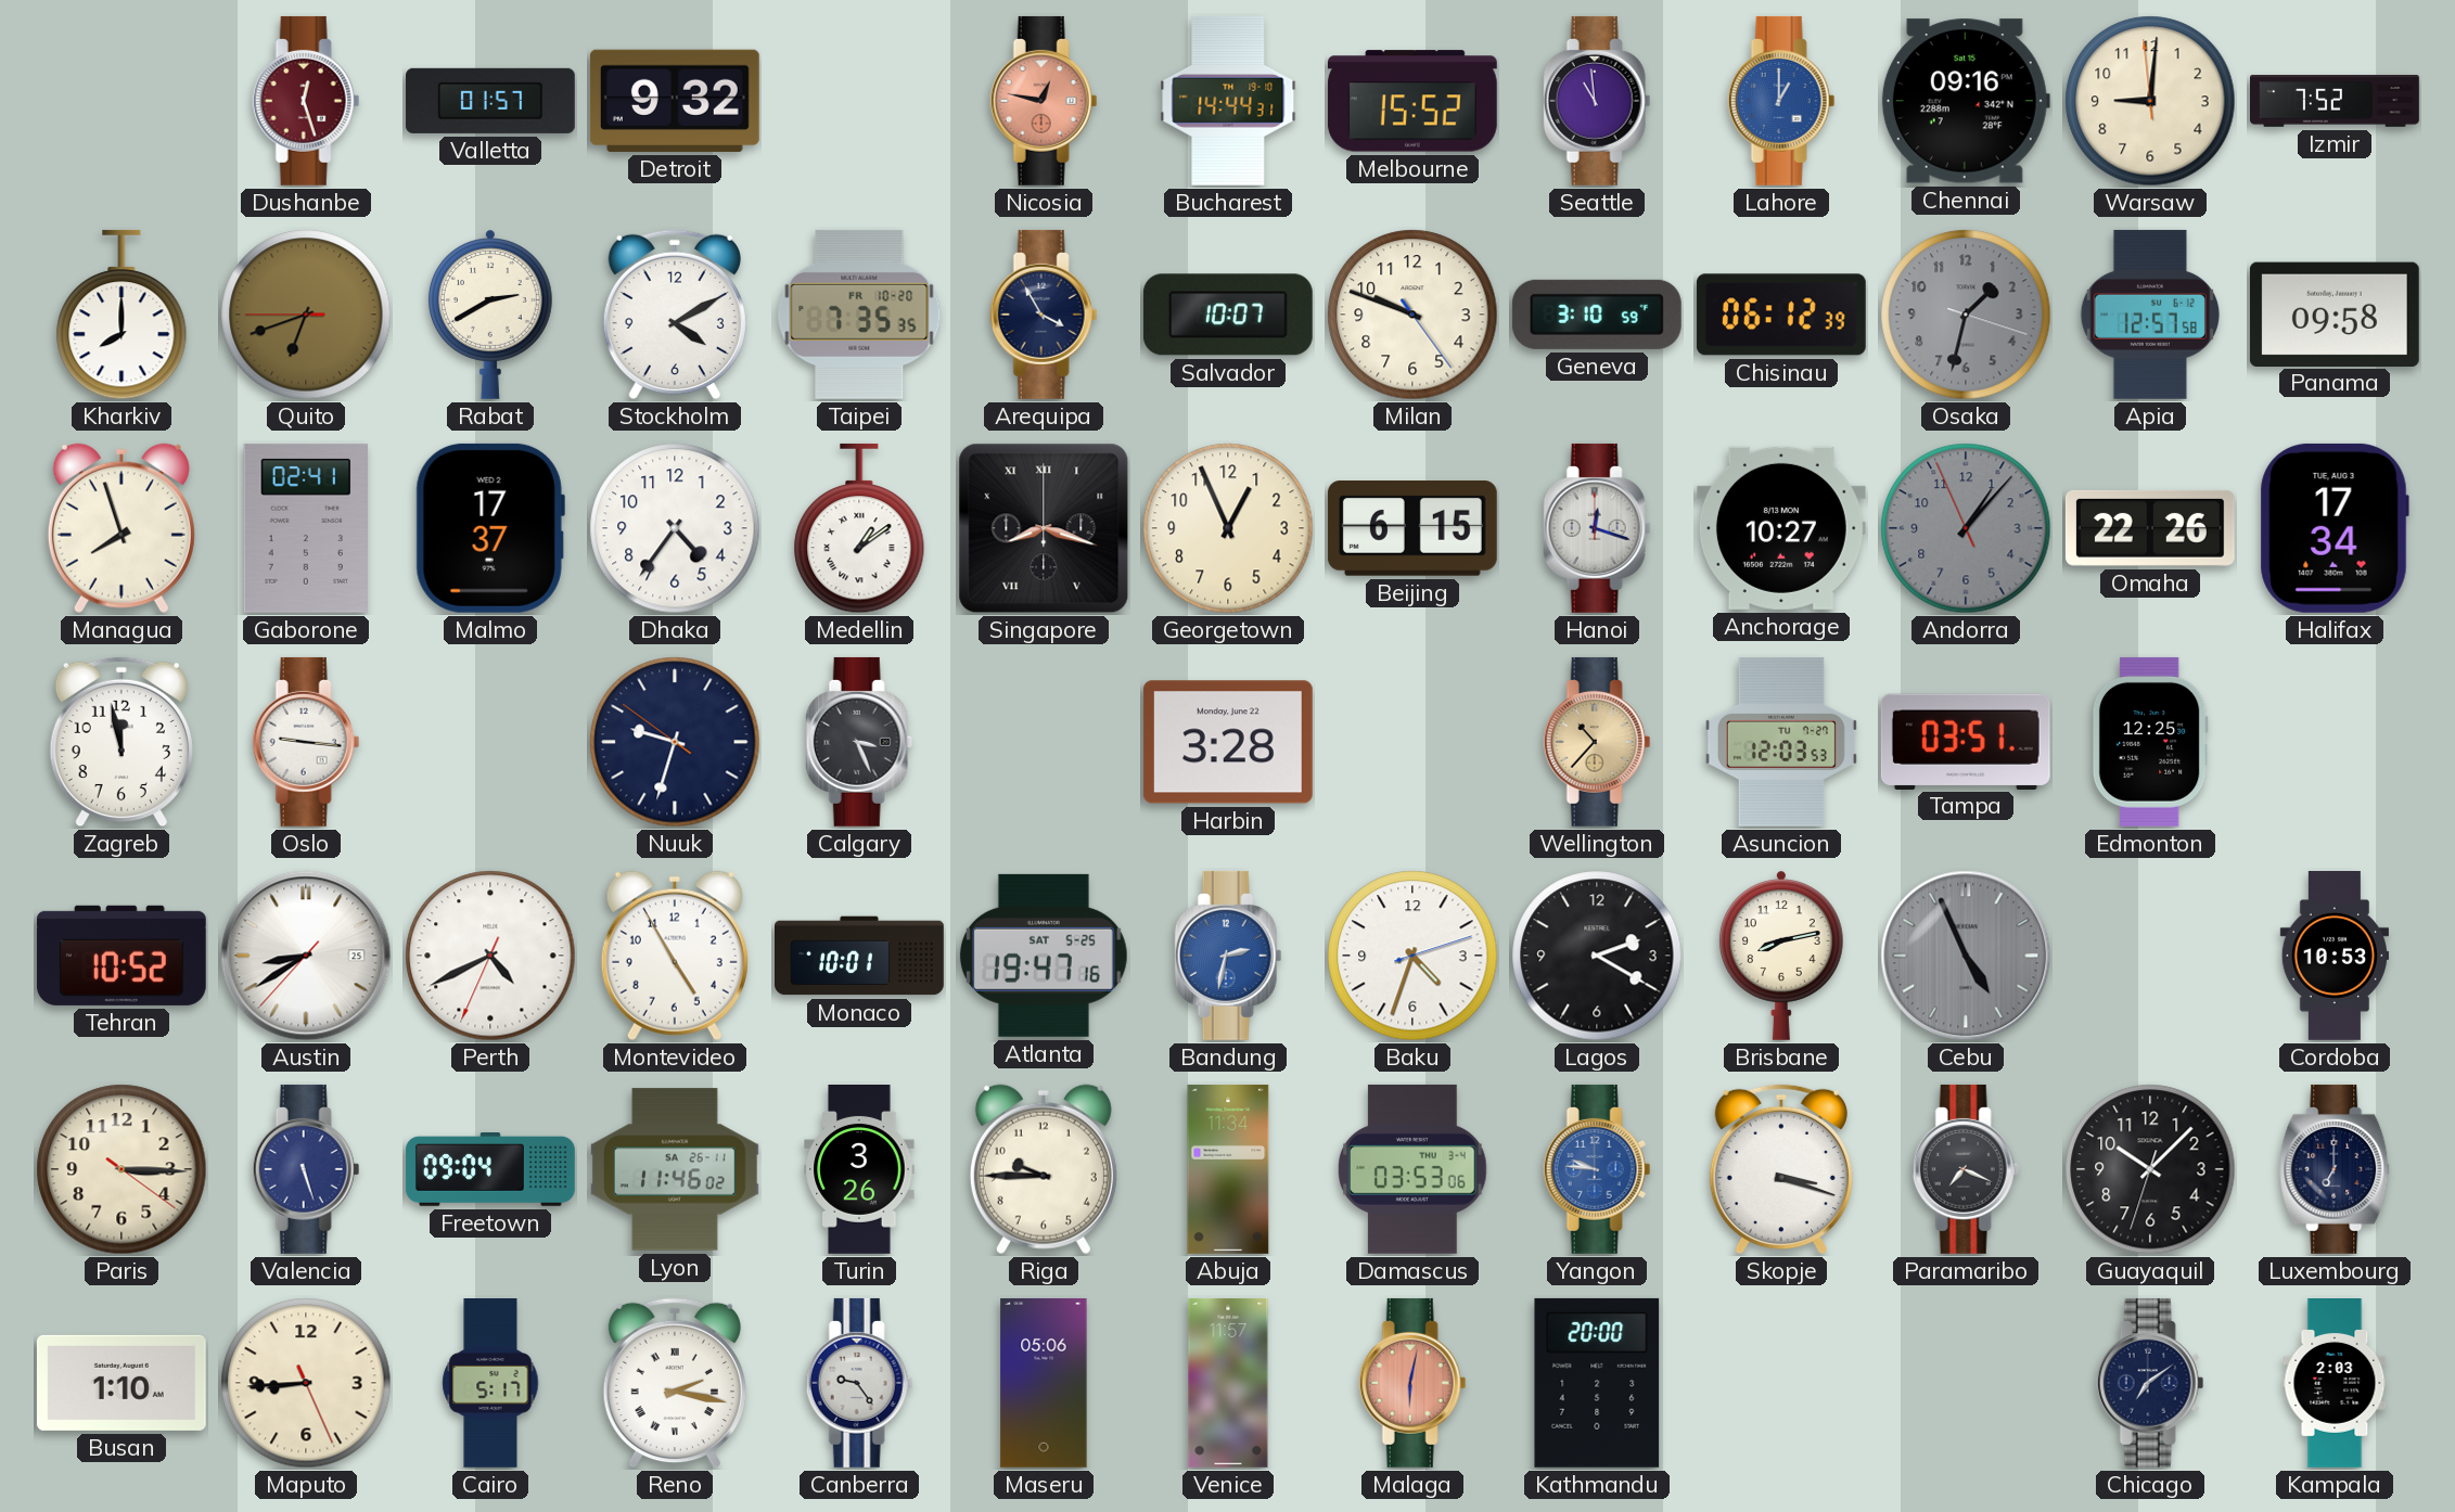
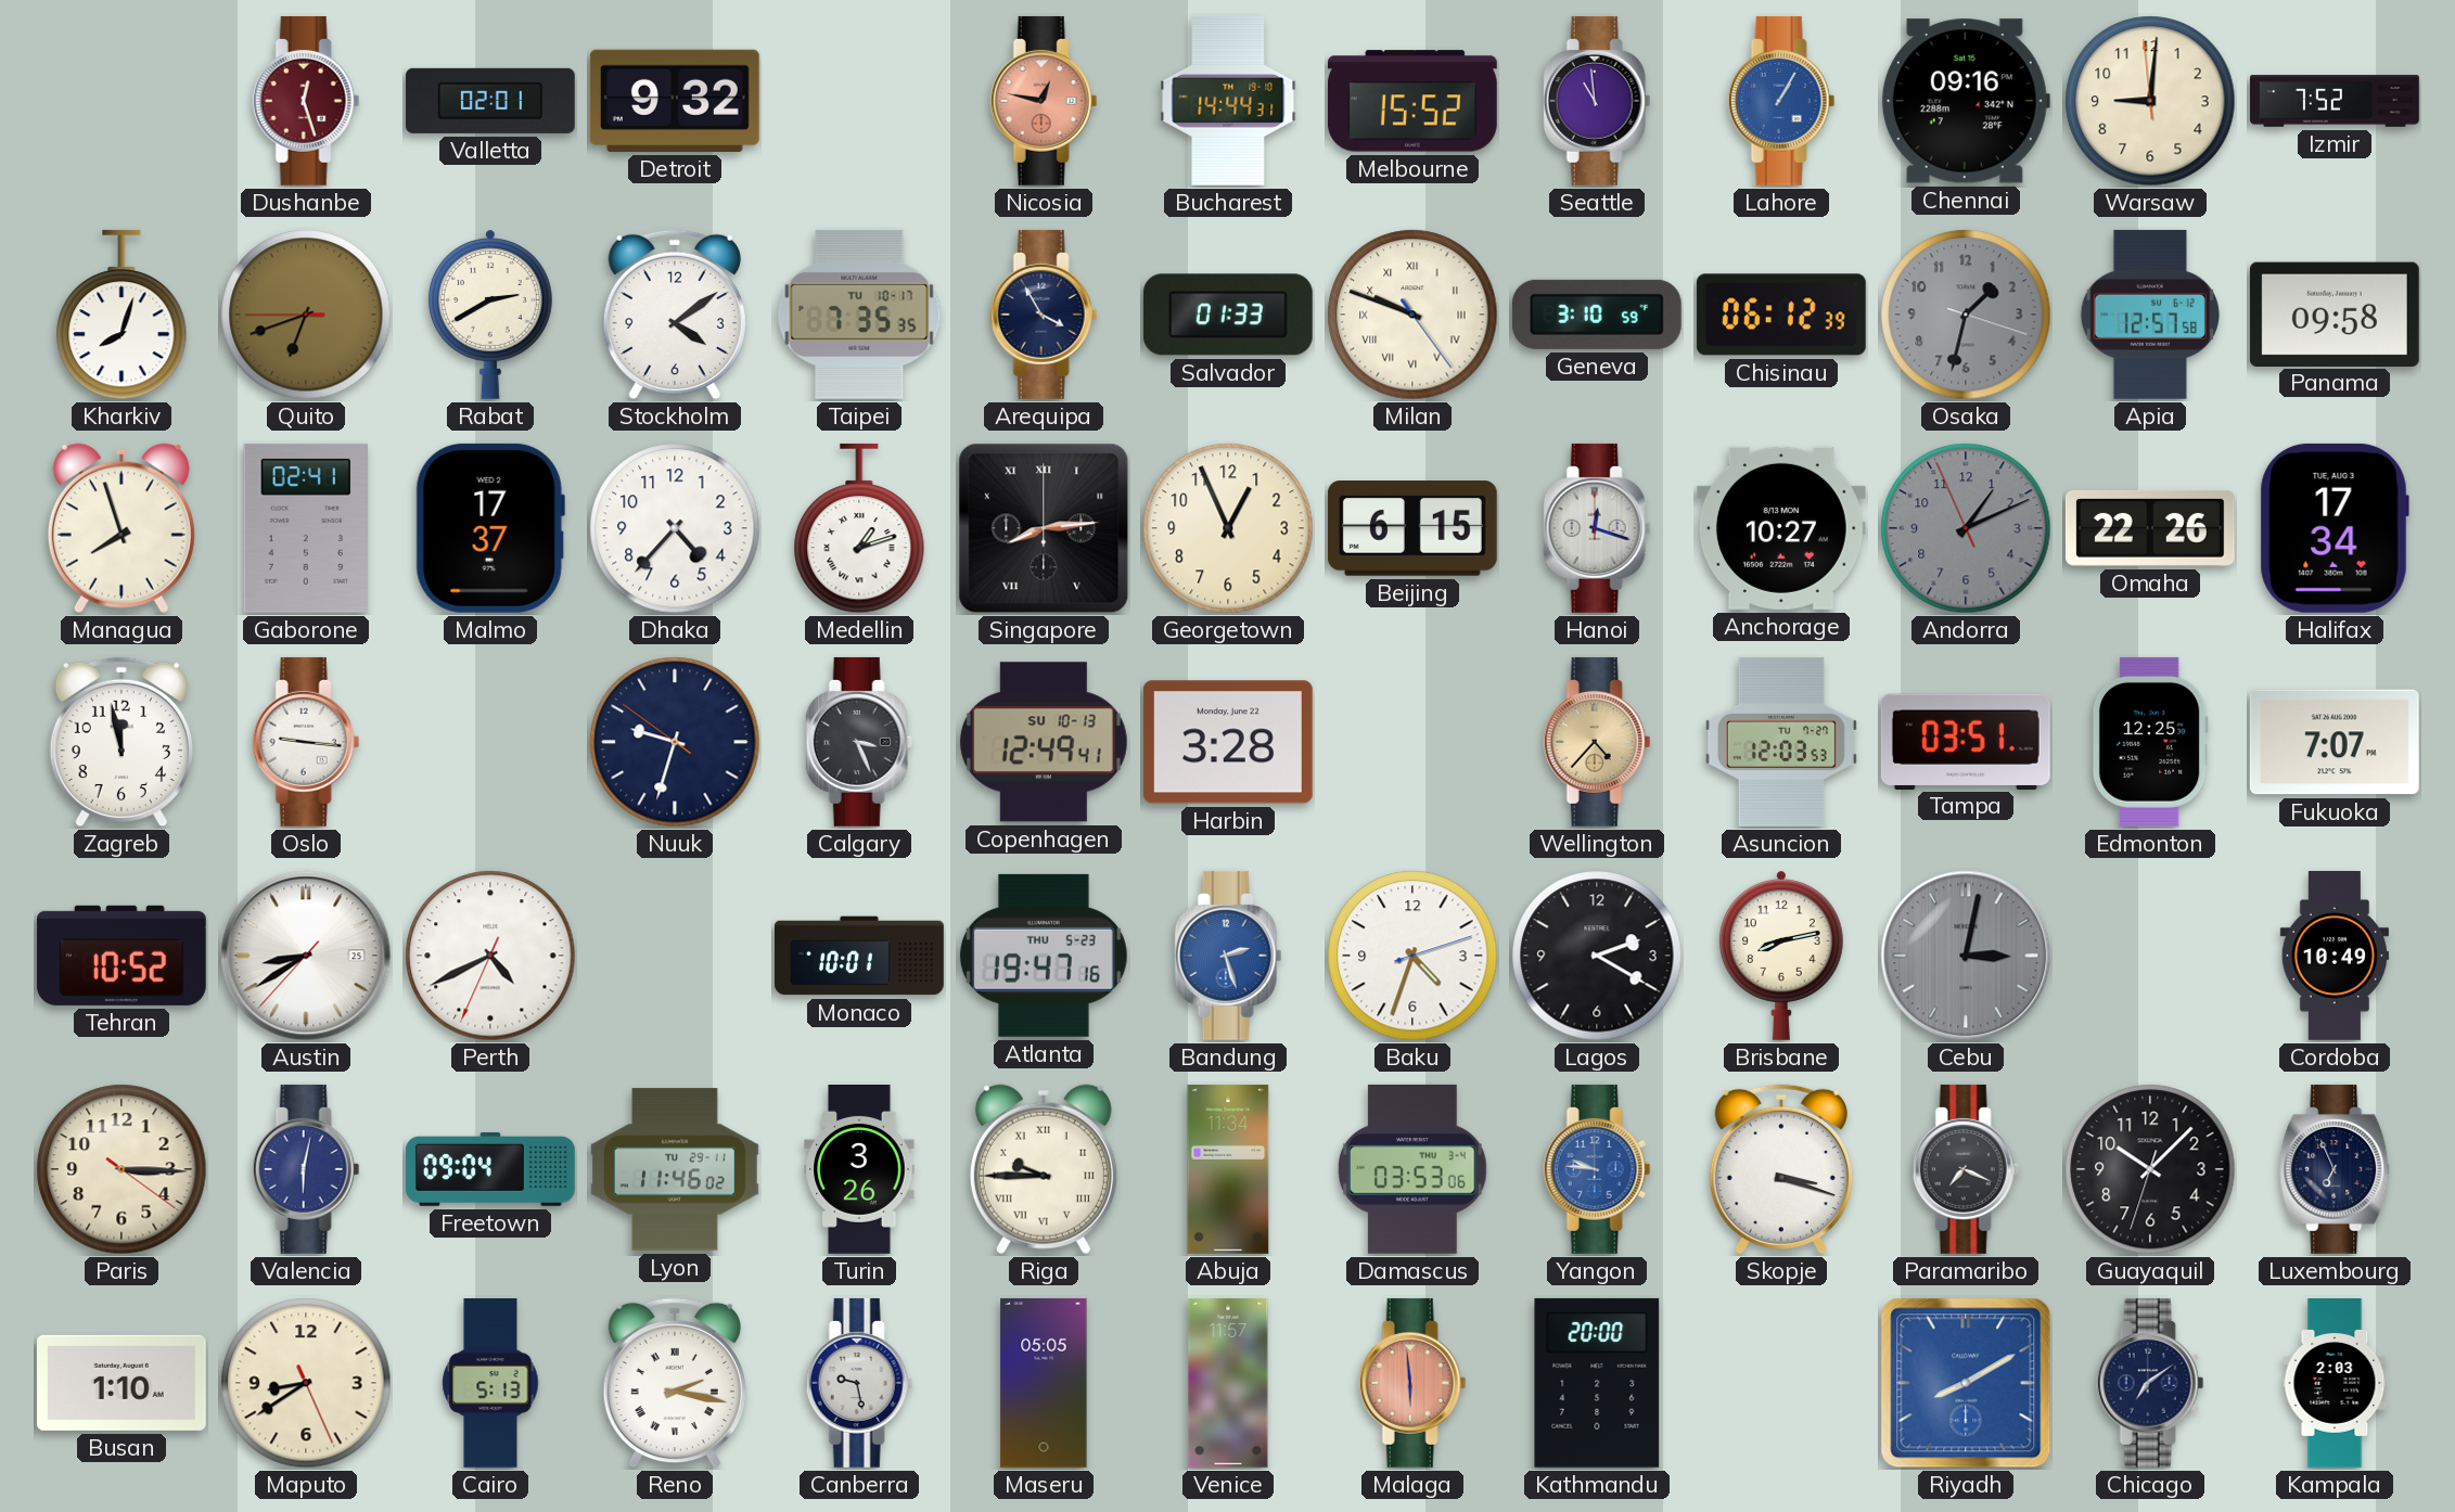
Valletta: 01:57 -> 02:01
Lahore: 1:00 -> 1:05
Kharkiv: 8:00 -> 8:03
Stockholm: 4:10 -> 4:09
Taipei date: FR 10-20 -> TU 10-17
Salvador: 10:07 -> 01:33
Milan numerals: Arabic -> Roman
Dhaka: 4:36 -> 4:37
Medellin: 1:09 -> 1:12
Singapore: 8:18 -> 8:14
Andorra: 1:06 -> 1:10
Copenhagen: none -> 12:49
Wellington: 10:37 -> 4:37
Fukuoka: none -> 7:07
Montevideo: 4:55 -> none
Atlanta date: SAT 5-25 -> THU 5-23
Bandung: 2:32 -> 2:27
Cebu: 4:56 -> 3:02
Cordoba: 10:53 -> 10:49
Valencia: 5:27 -> 6:02
Lyon date: SA 26-11 -> TU 29-11
Riga numerals: Arabic -> Roman
Luxembourg: 7:00 -> 6:56
Maputo: 8:44 -> 8:39
Cairo: 5:17 -> 5:13
Canberra: 9:24 -> 9:28
Maseru: 05:06 -> 05:05
Malaga: 6:02 -> 5:59
Riyadh: none -> 8:10
